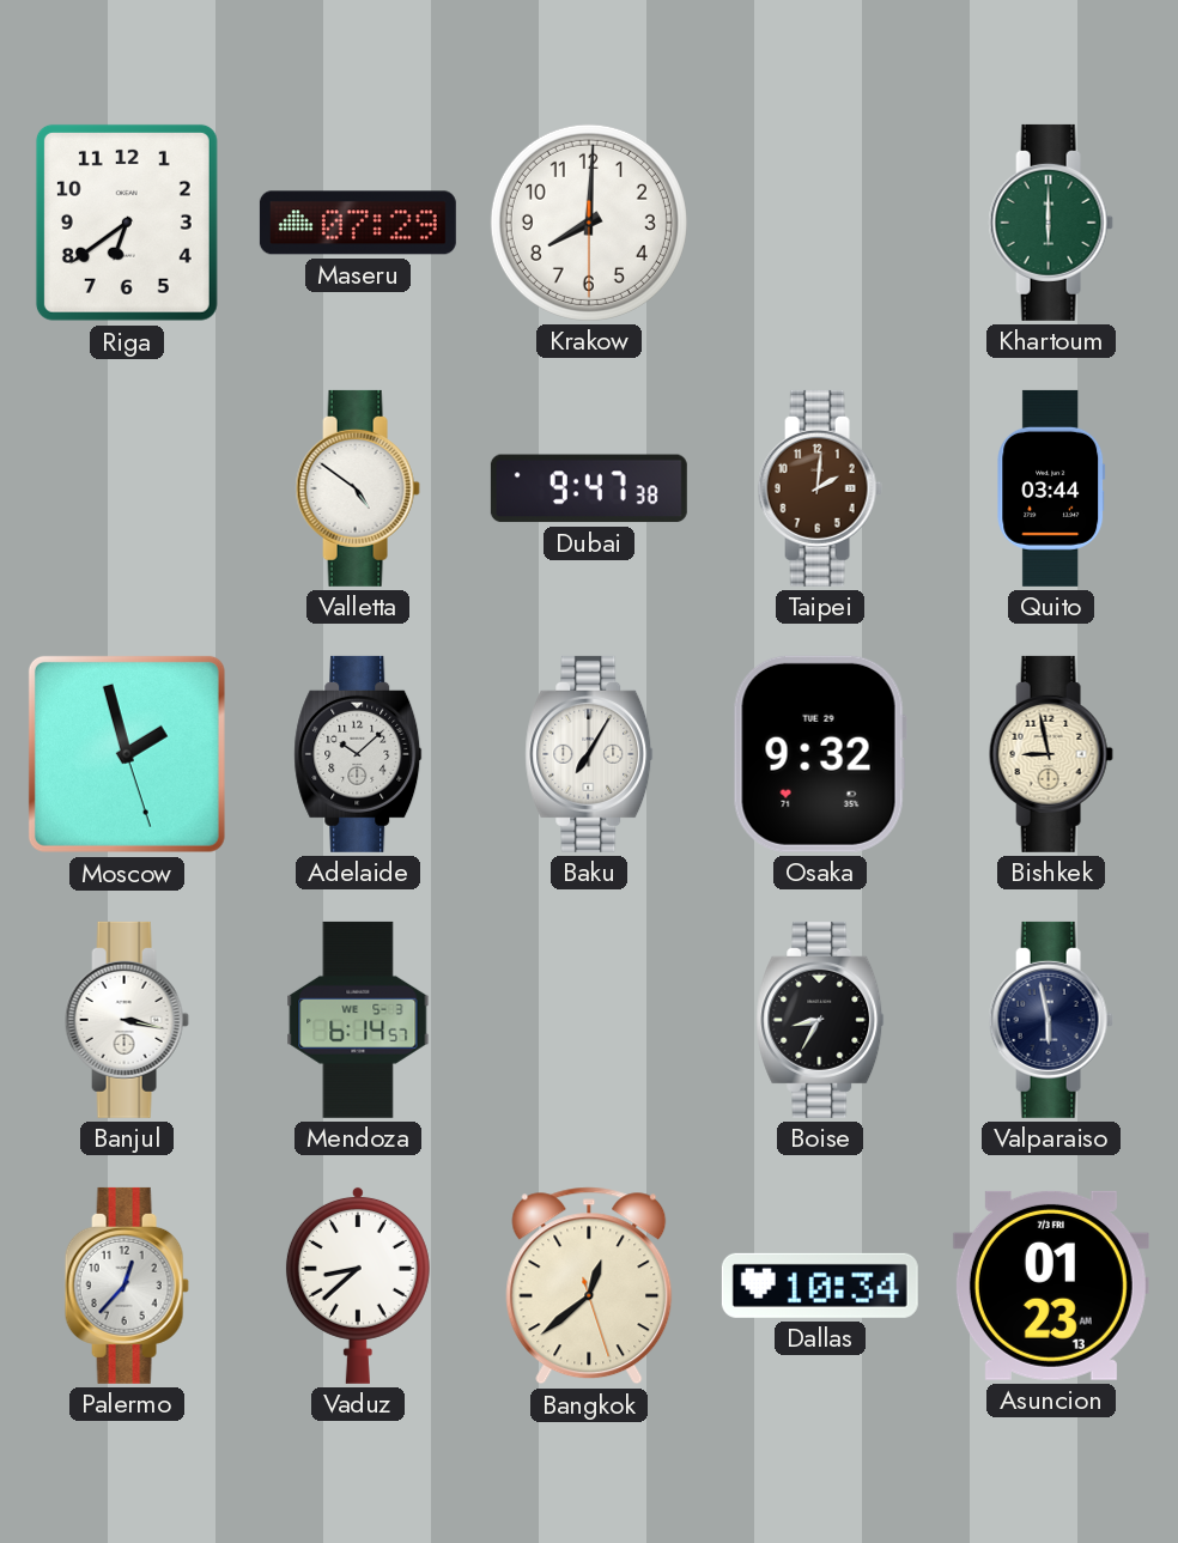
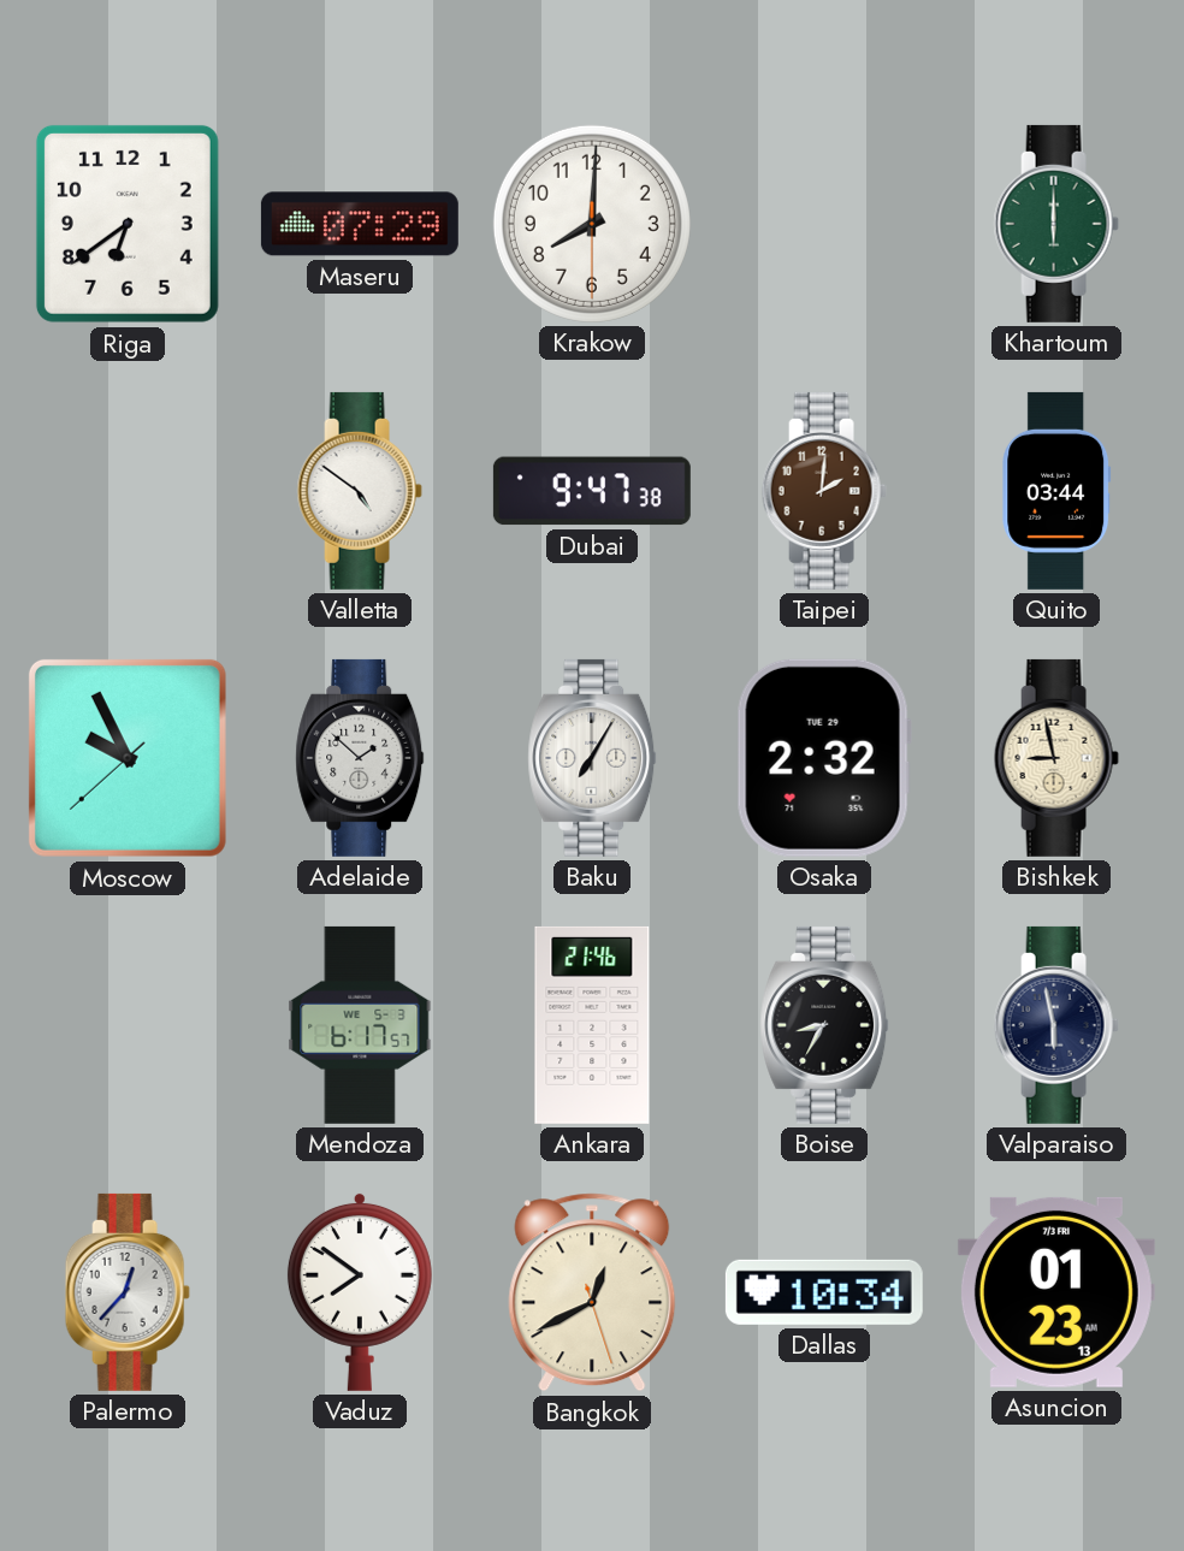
Moscow: 1:57 -> 9:55
Adelaide: 10:08 -> 1:52
Osaka: 9:32 -> 2:32
Banjul: 3:17 -> none
Mendoza: 6:14 -> 6:17
Ankara: none -> 21:46
Vaduz: 8:38 -> 7:51
Bangkok: 12:38 -> 12:40
